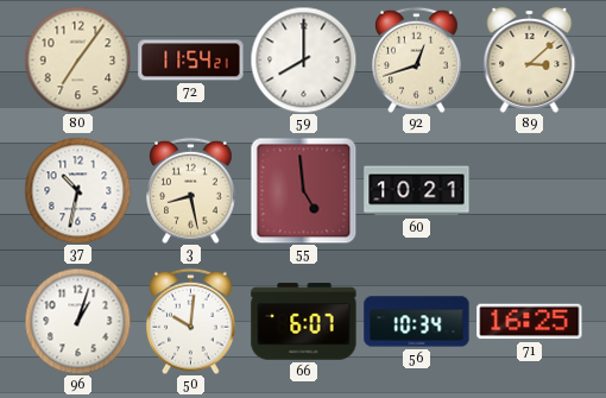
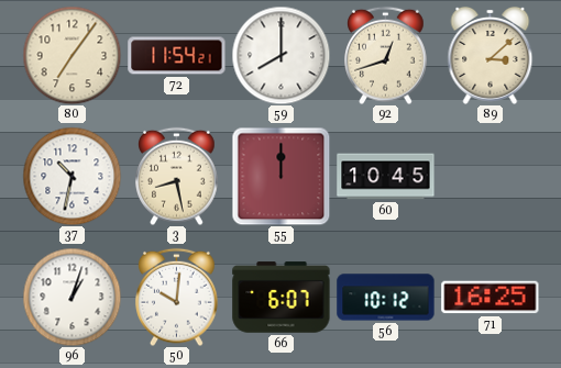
55: 4:59 -> 12:00
60: 10:21 -> 10:45
56: 10:34 -> 10:12
